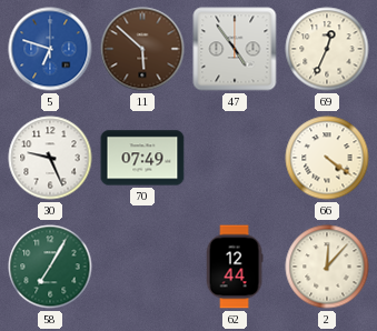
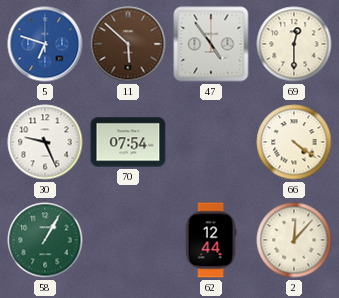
69: 12:34 -> 12:30
70: 07:49 -> 07:54
58: 7:05 -> 1:05
